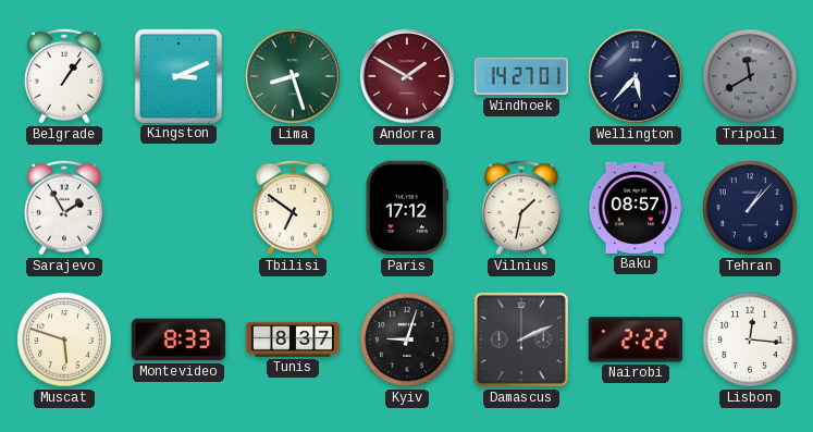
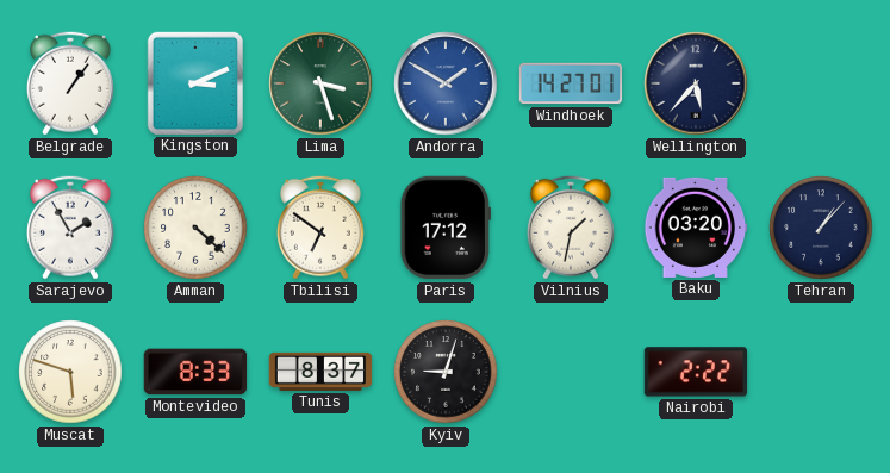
Lima: 8:27 -> 3:27
Andorra dial: burgundy -> blue
Tripoli: 11:40 -> none
Amman: none -> 4:22
Baku: 08:57 -> 03:20
Damascus: 2:11 -> none
Lisbon: 12:16 -> none
